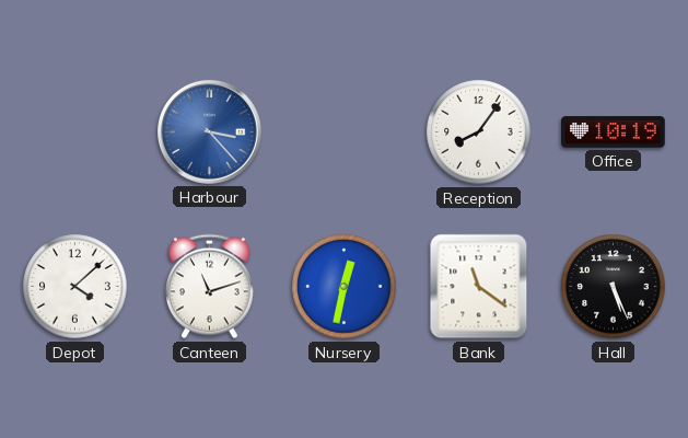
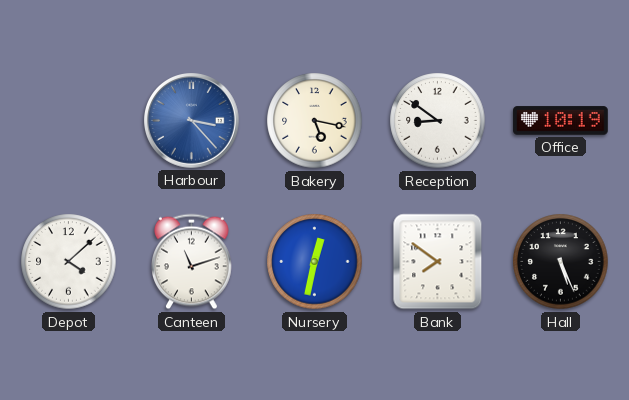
Bakery: none -> 5:17
Reception: 8:06 -> 8:51
Bank: 11:21 -> 7:51
